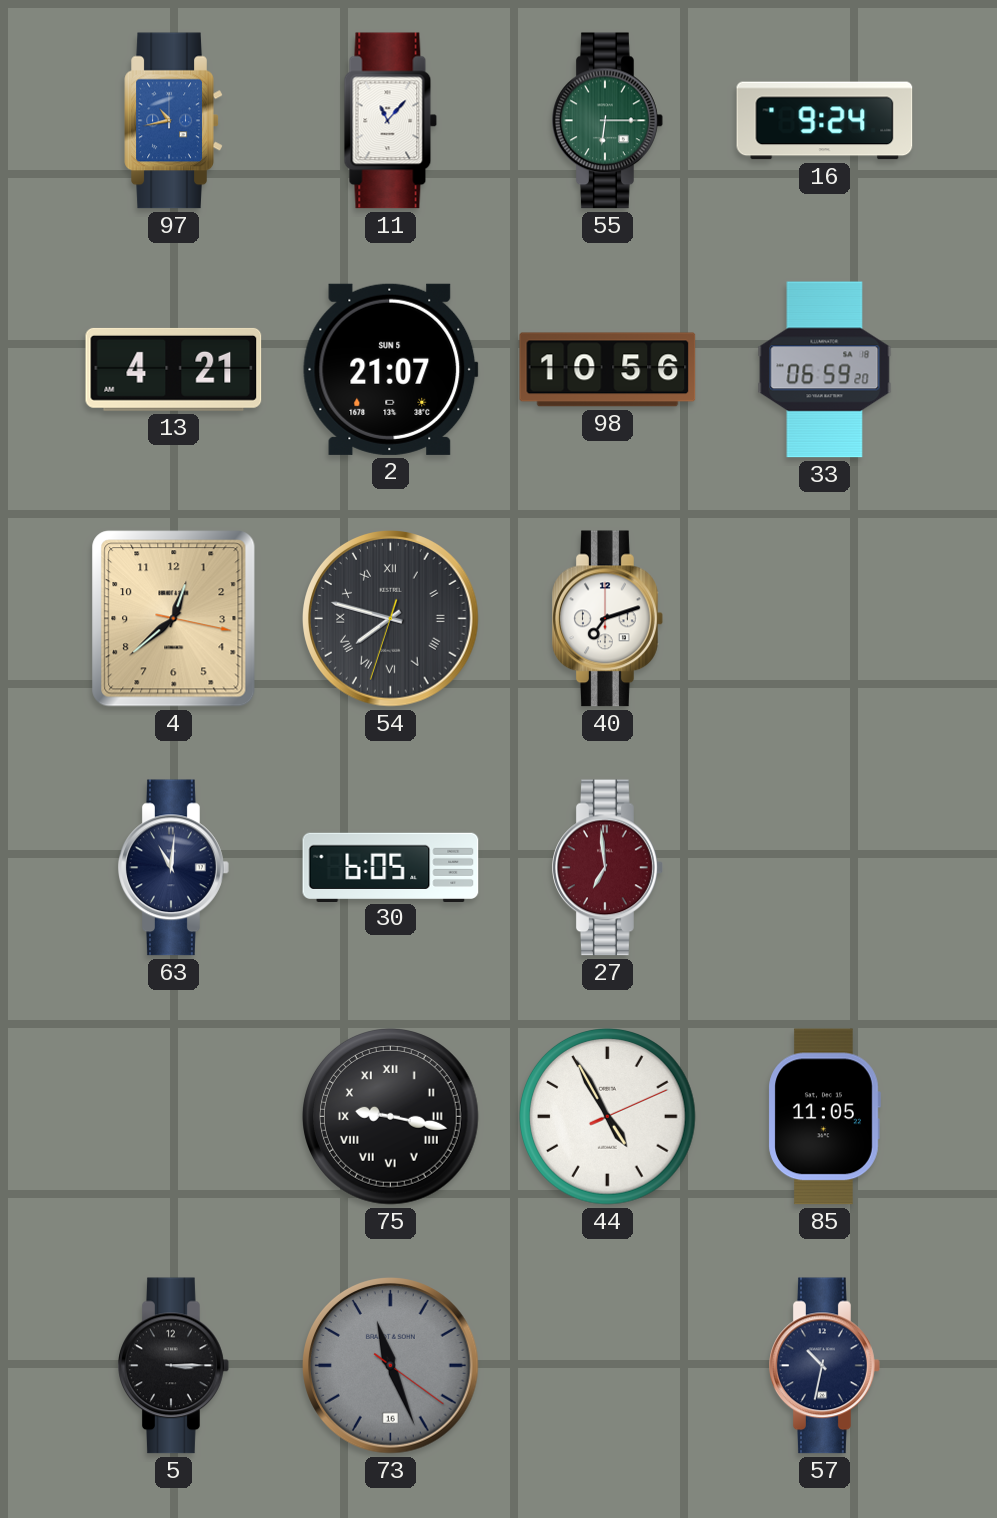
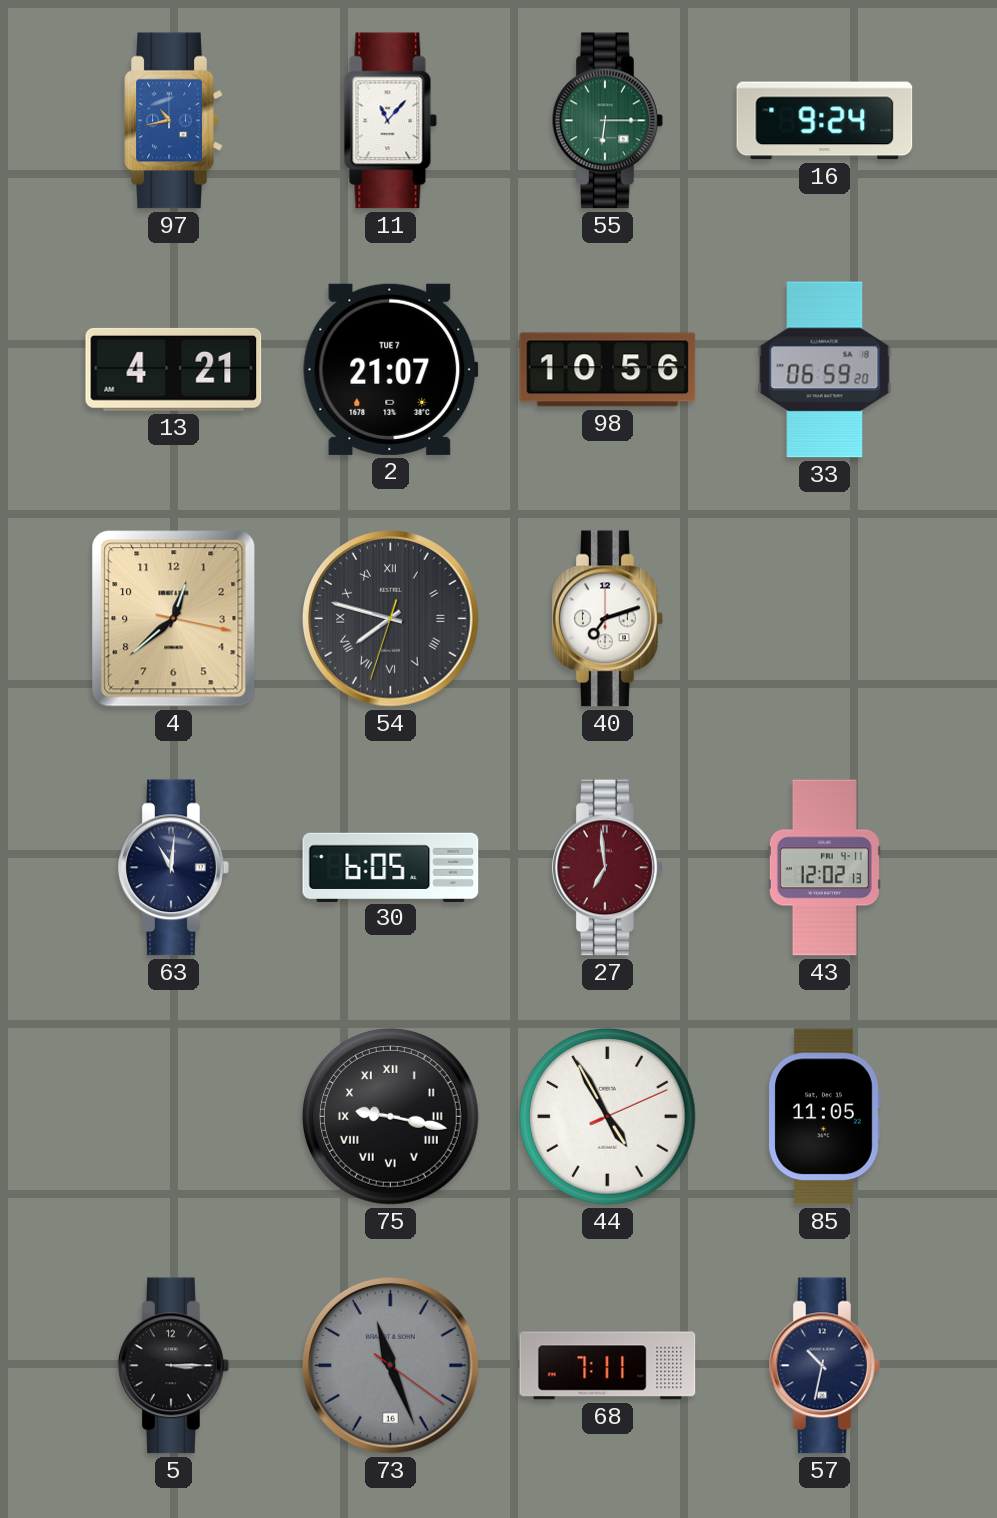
2 date: SUN 5 -> TUE 7
43: none -> 12:02
68: none -> 7:11
